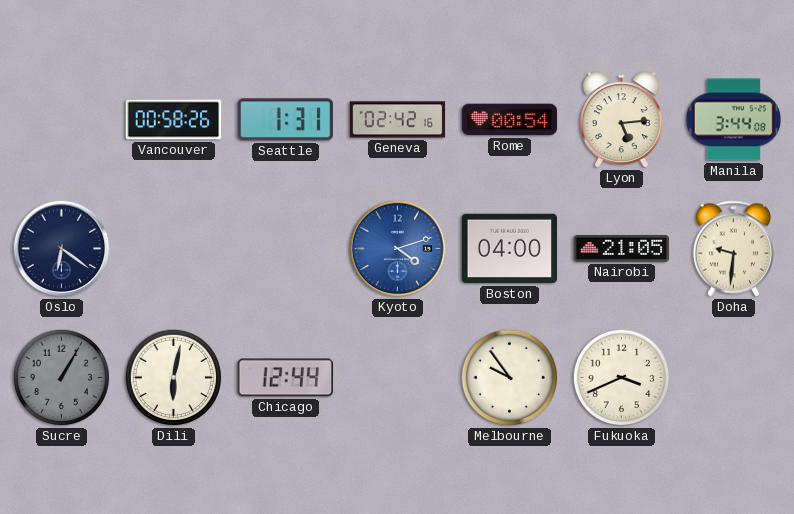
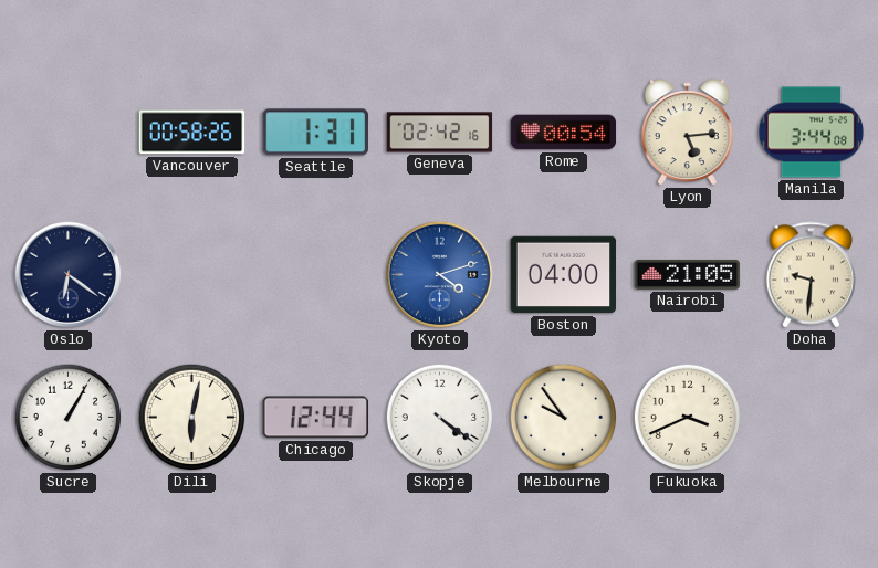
Sucre dial: grey -> white
Skopje: none -> 4:21
